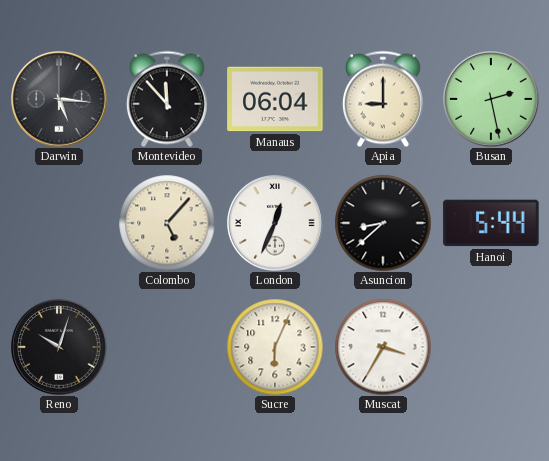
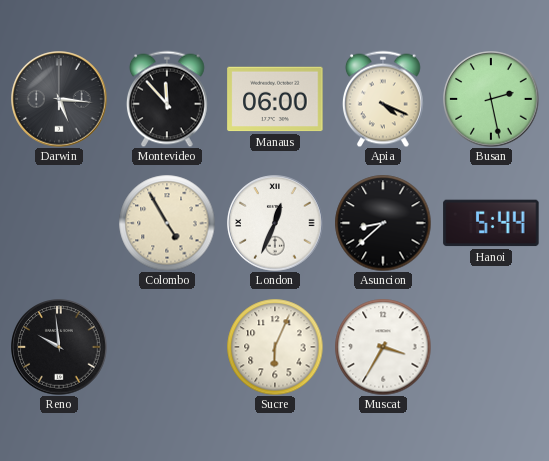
Manaus: 06:04 -> 06:00
Apia: 9:00 -> 4:19
Colombo: 5:07 -> 4:55
Reno: 10:03 -> 9:59
